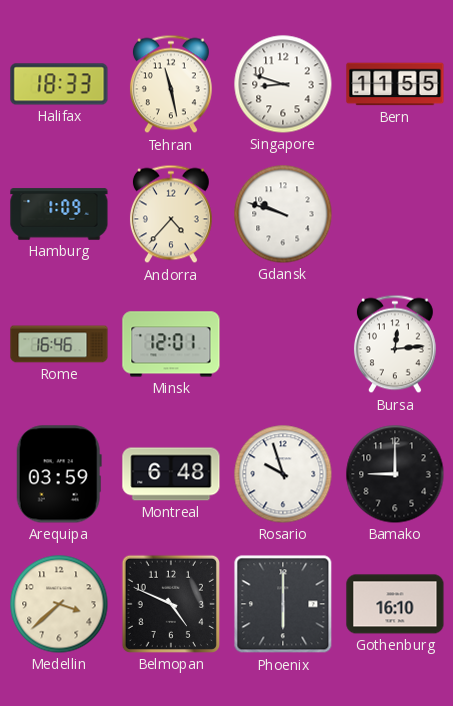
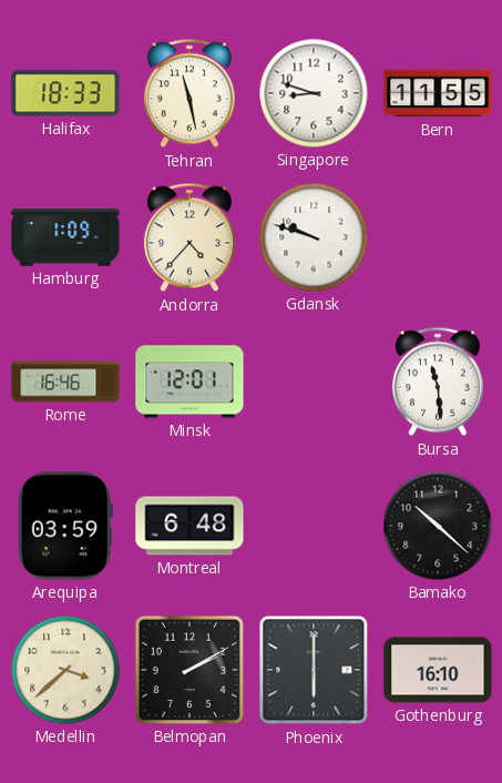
Bursa: 12:14 -> 11:29
Rosario: 9:57 -> none
Bamako: 9:00 -> 10:22
Belmopan: 4:49 -> 2:10
